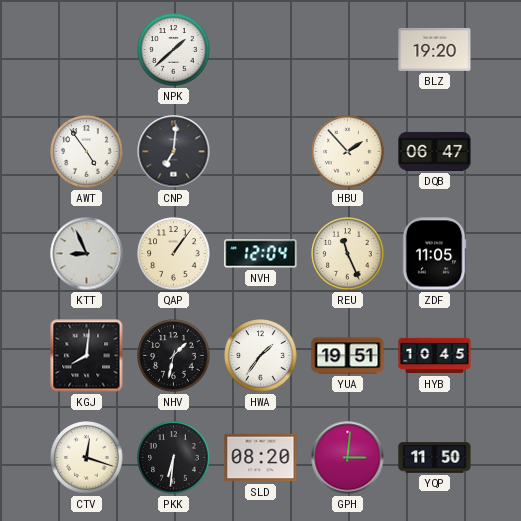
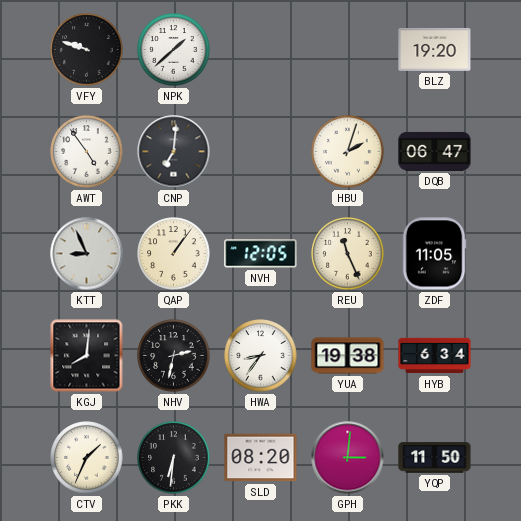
VFY: none -> 9:48
HBU: 1:53 -> 2:03
NVH: 12:04 -> 12:05
NHV: 1:32 -> 2:32
HWA: 1:36 -> 8:36
YUA: 19:51 -> 19:38
HYB: 10:45 -> 6:34
CTV: 12:18 -> 1:34
